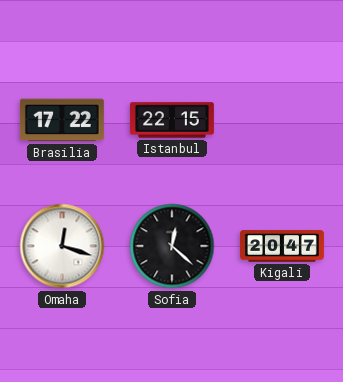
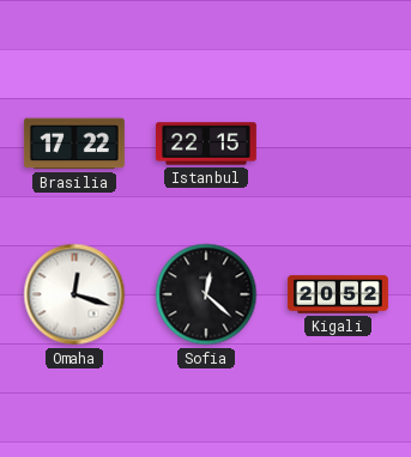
Kigali: 20:47 -> 20:52
